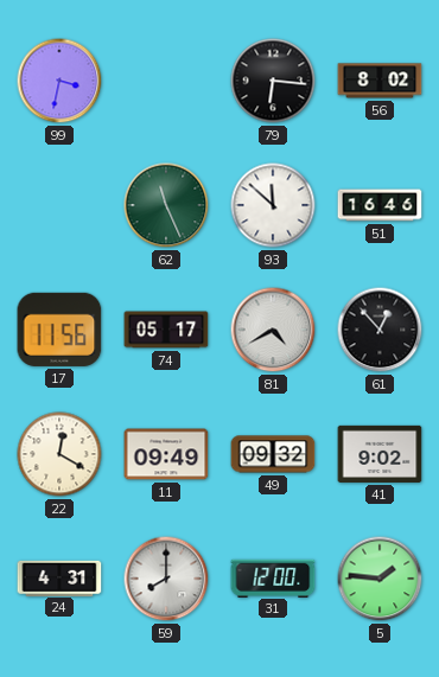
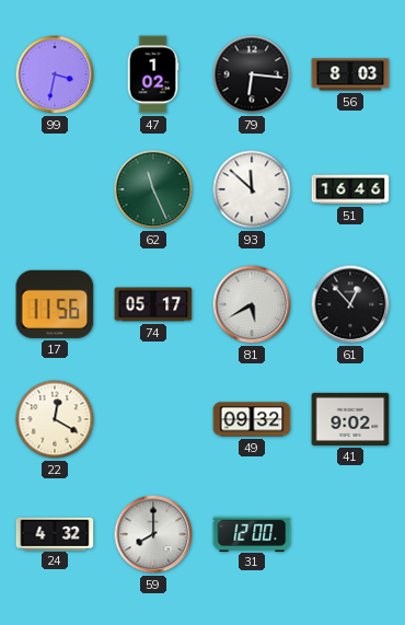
47: none -> 1:02
56: 8:02 -> 8:03
81: 4:40 -> 5:40
11: 09:49 -> none
24: 4:31 -> 4:32
5: 1:46 -> none
